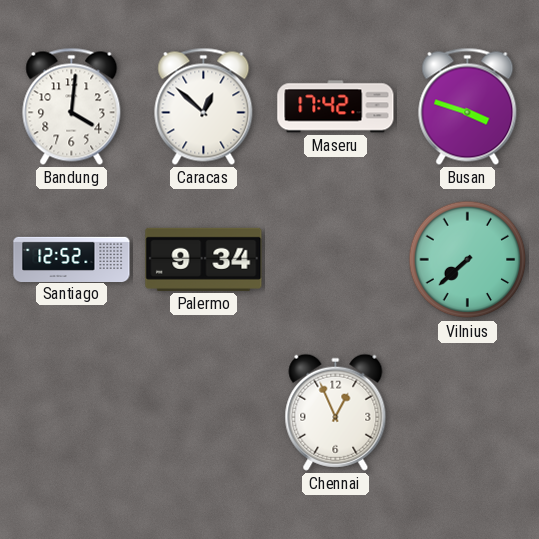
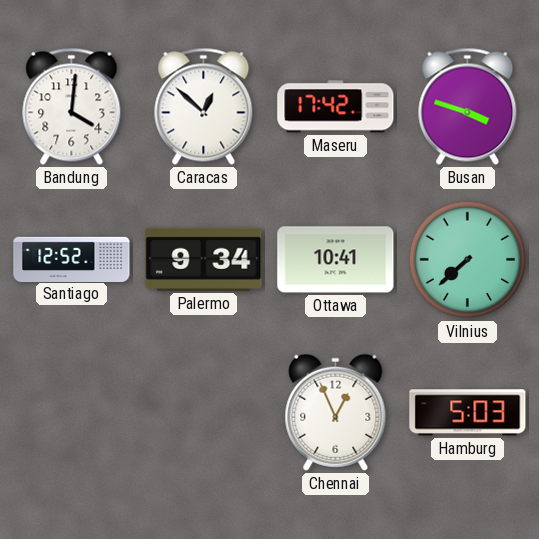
Ottawa: none -> 10:41
Hamburg: none -> 5:03
